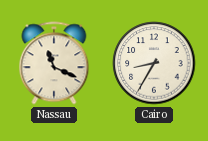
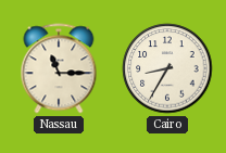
Nassau: 11:19 -> 11:15
